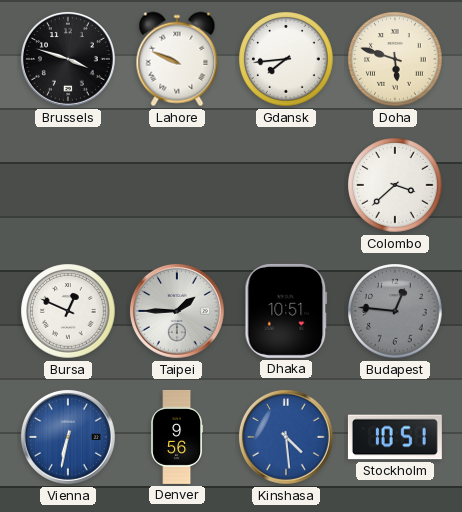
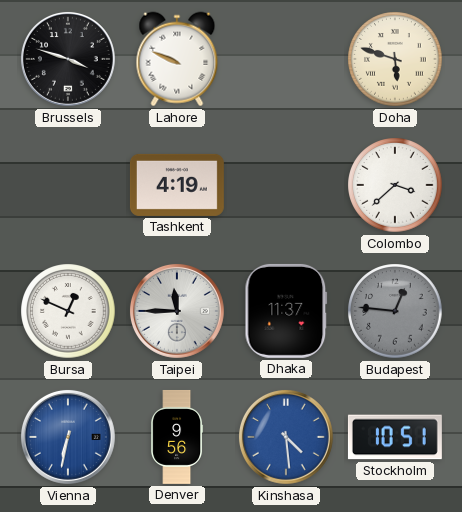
Gdansk: 7:44 -> none
Tashkent: none -> 4:19
Taipei: 1:45 -> 11:45
Dhaka: 10:51 -> 11:37
